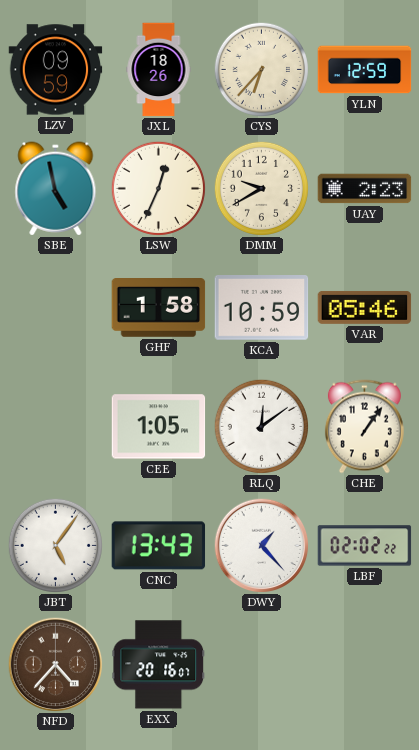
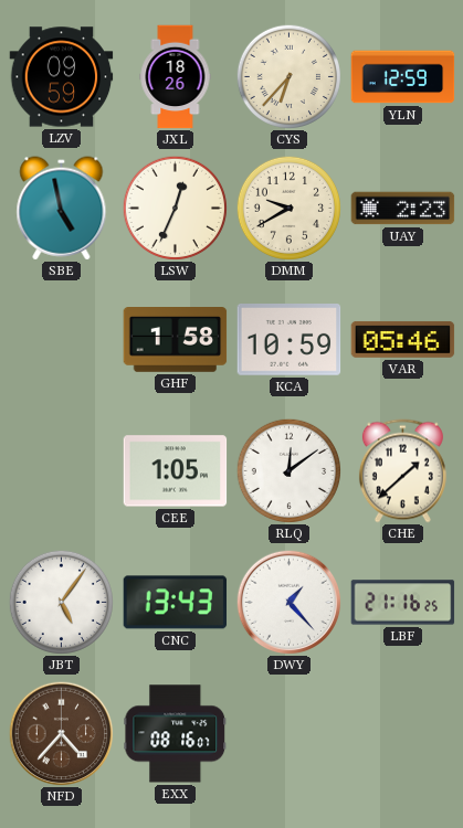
CHE: 1:06 -> 1:38
LBF: 02:02 -> 21:16
EXX: 20:16 -> 08:16
